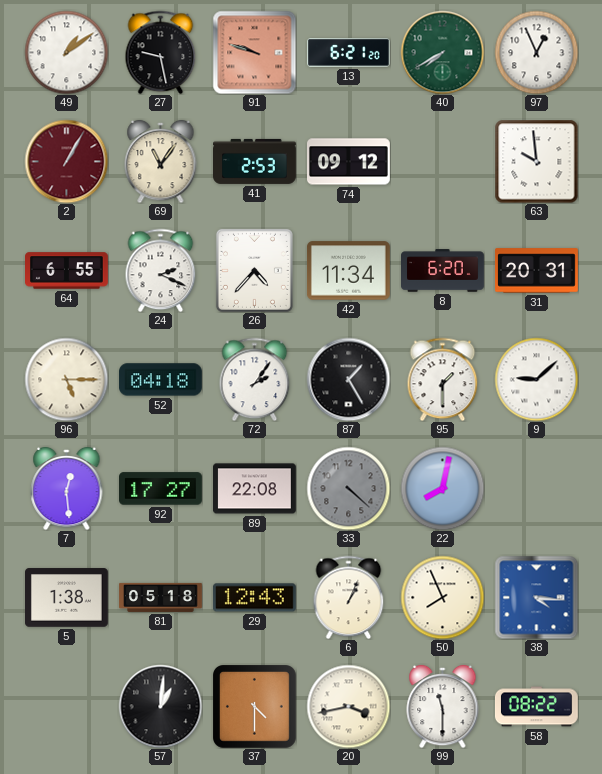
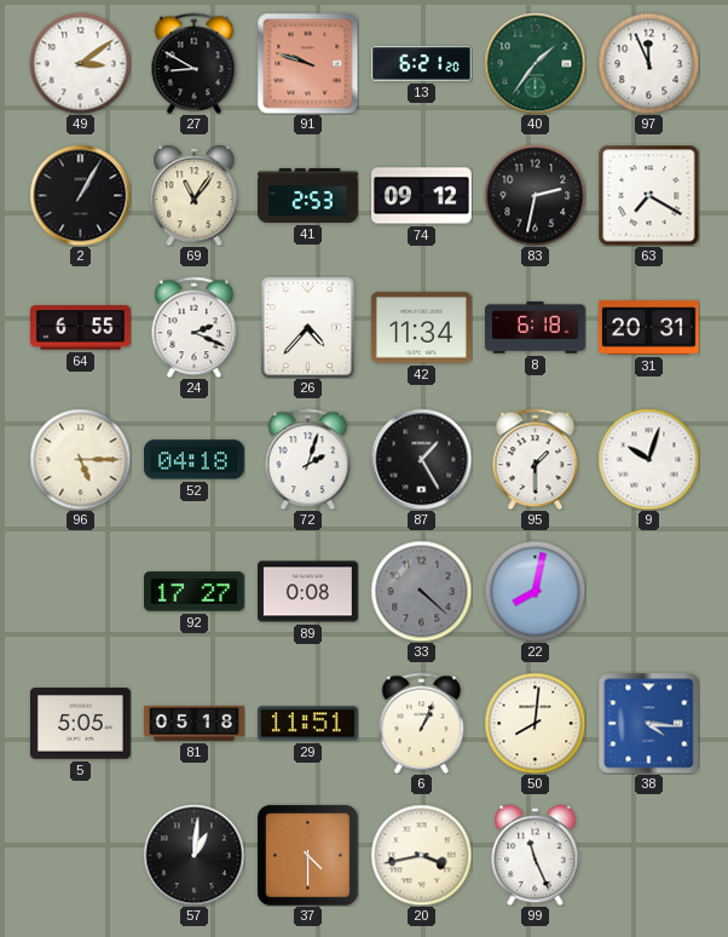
49: 1:09 -> 3:09
27: 9:28 -> 8:50
40: 7:40 -> 1:36
97: 12:56 -> 11:56
2 dial: burgundy -> black
83: none -> 2:32
63: 9:59 -> 7:20
8: 6:20 -> 6:18
72: 2:06 -> 2:03
9: 9:08 -> 10:03
7: 12:29 -> none
89: 22:08 -> 0:08
5: 1:38 -> 5:05
29: 12:43 -> 11:51
50: 7:56 -> 8:01
99: 11:30 -> 11:26
58: 08:22 -> none
